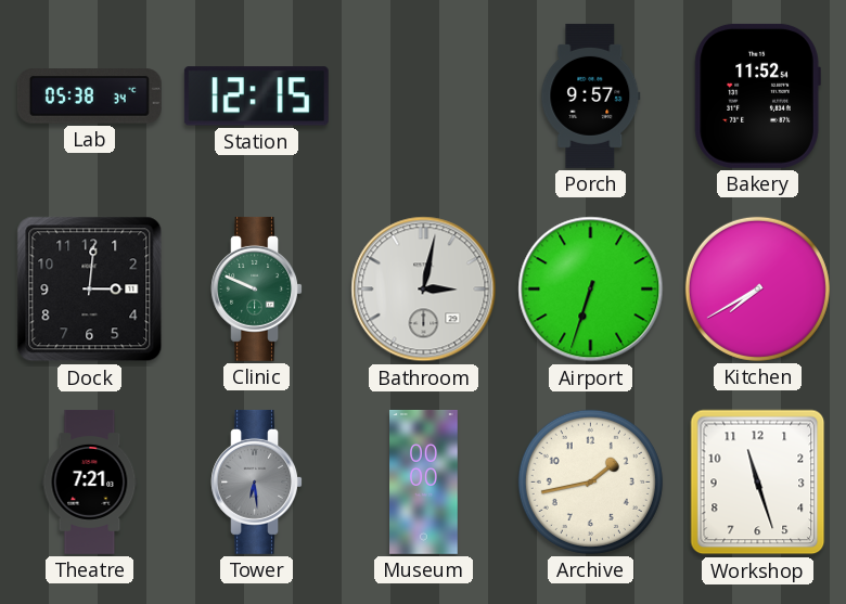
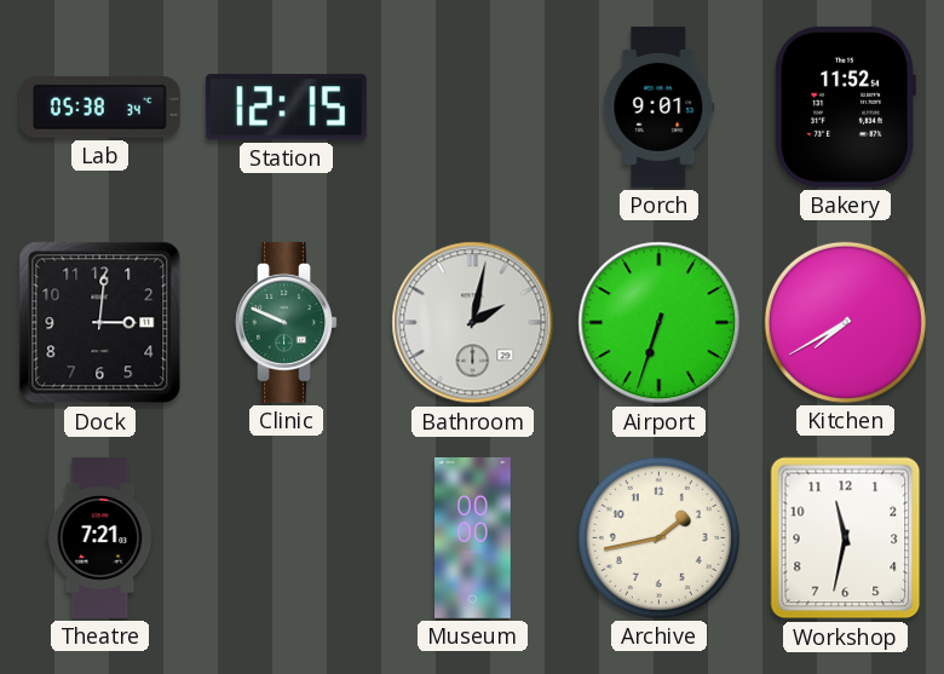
Porch: 9:57 -> 9:01
Bathroom: 3:02 -> 2:02
Tower: 6:29 -> none
Workshop: 11:27 -> 11:32
